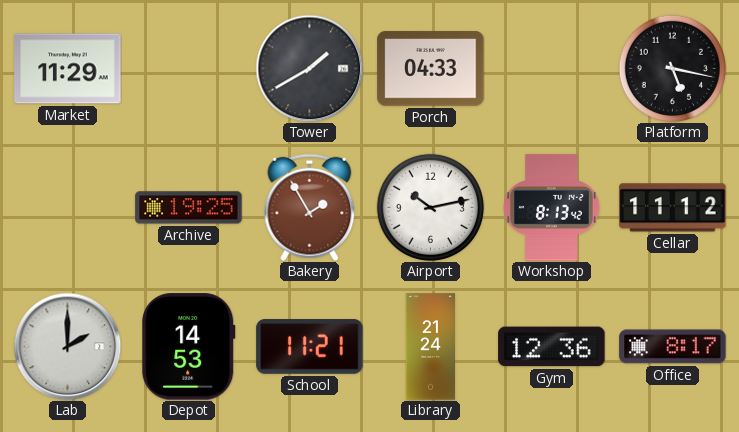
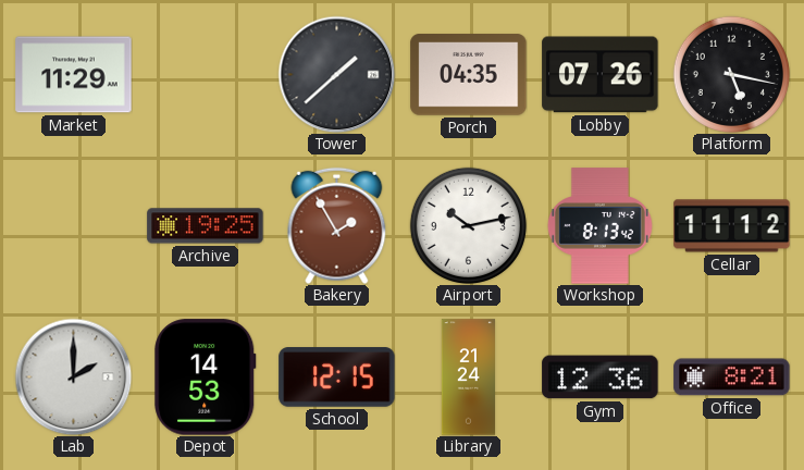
Tower: 1:40 -> 1:38
Porch: 04:33 -> 04:35
Lobby: none -> 07:26
School: 11:21 -> 12:15
Office: 8:17 -> 8:21
